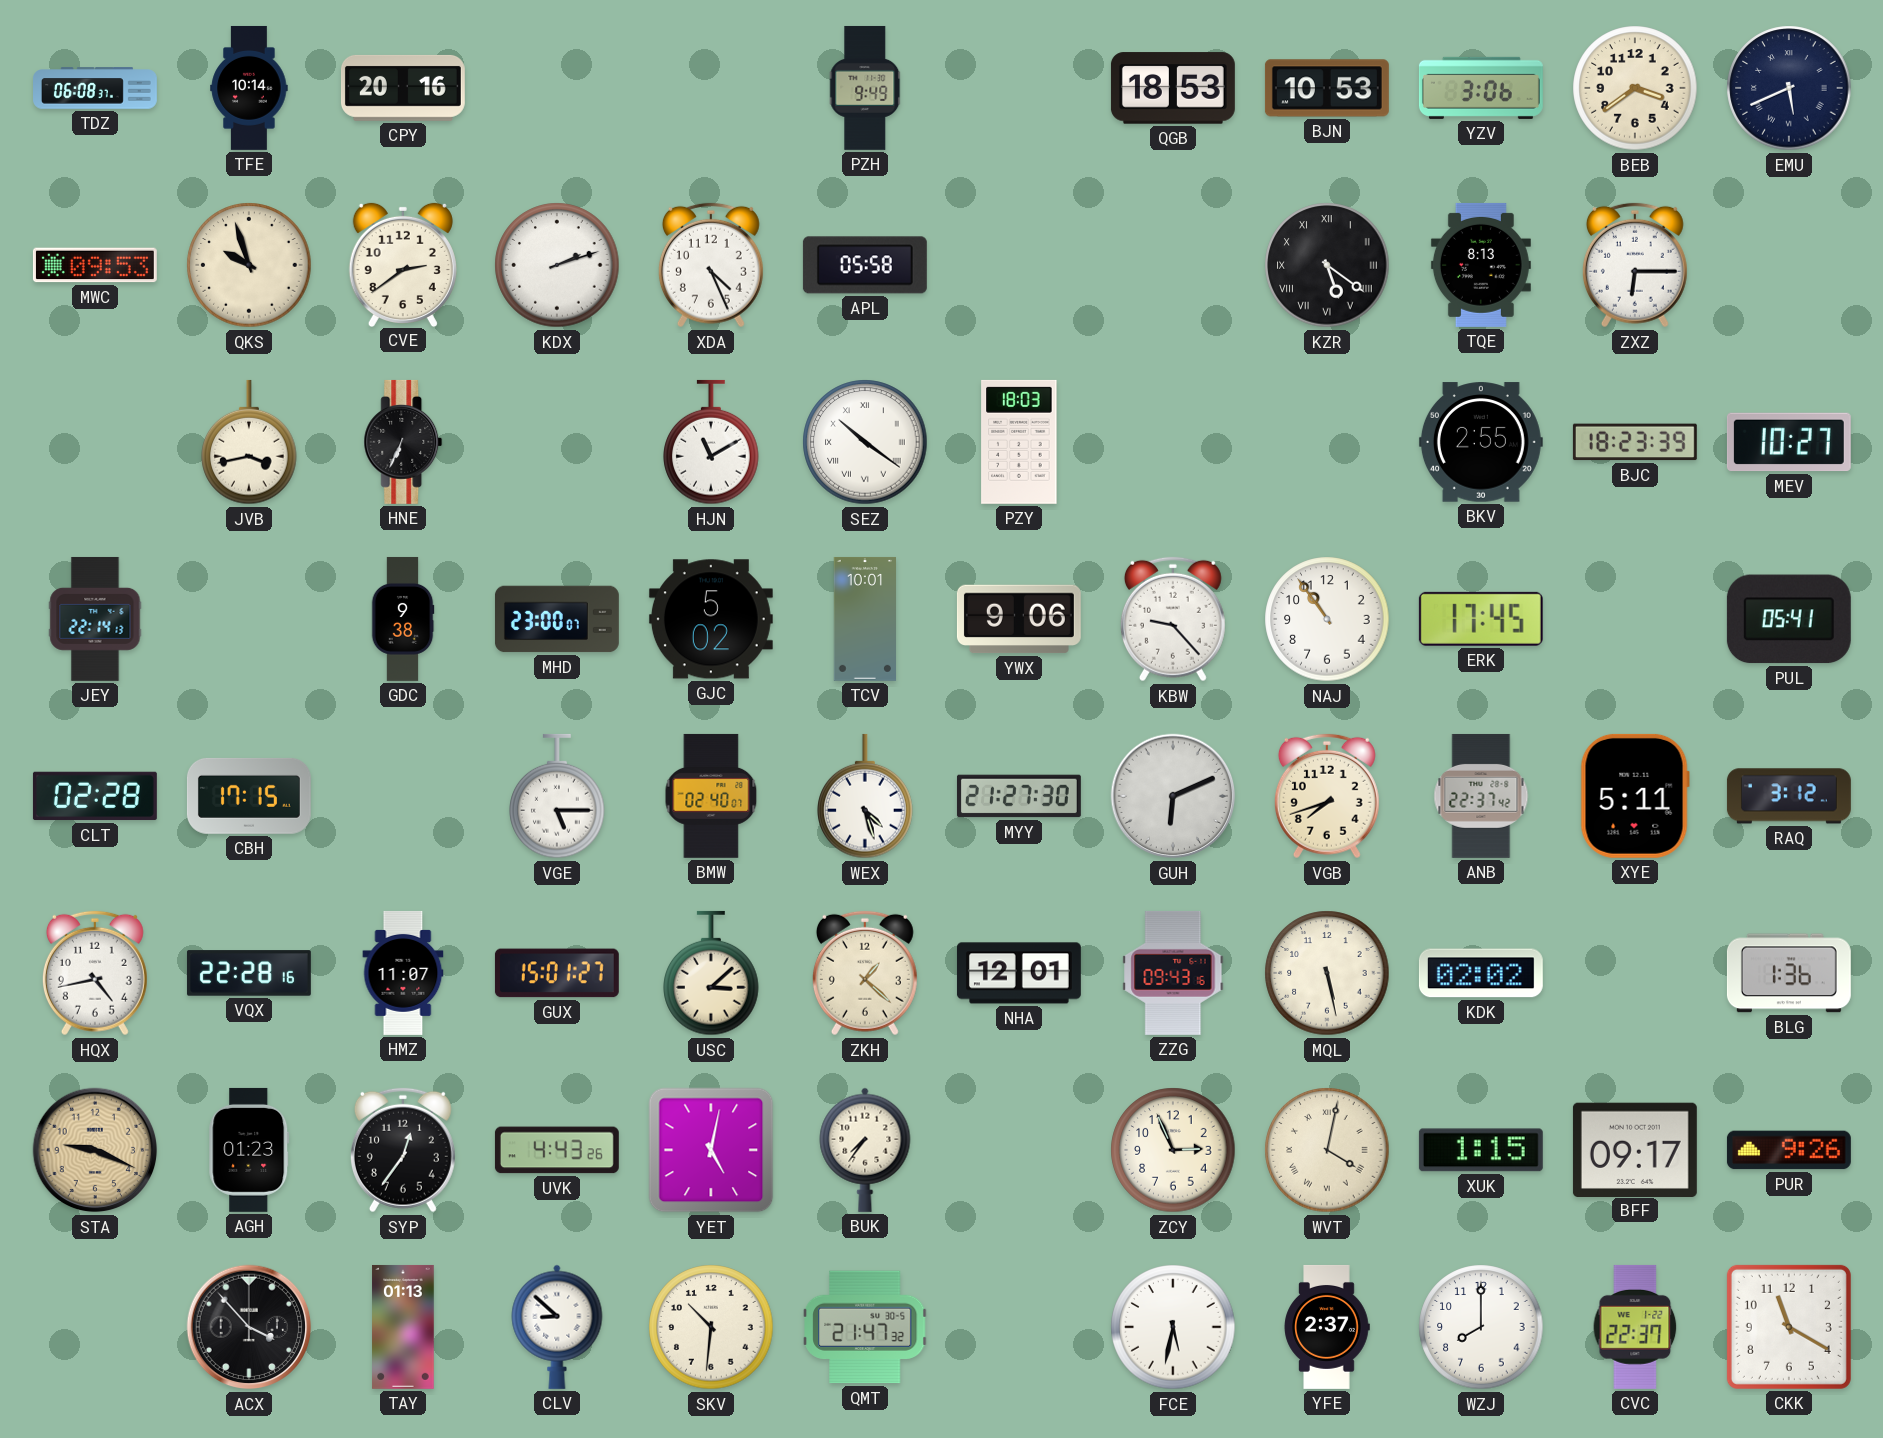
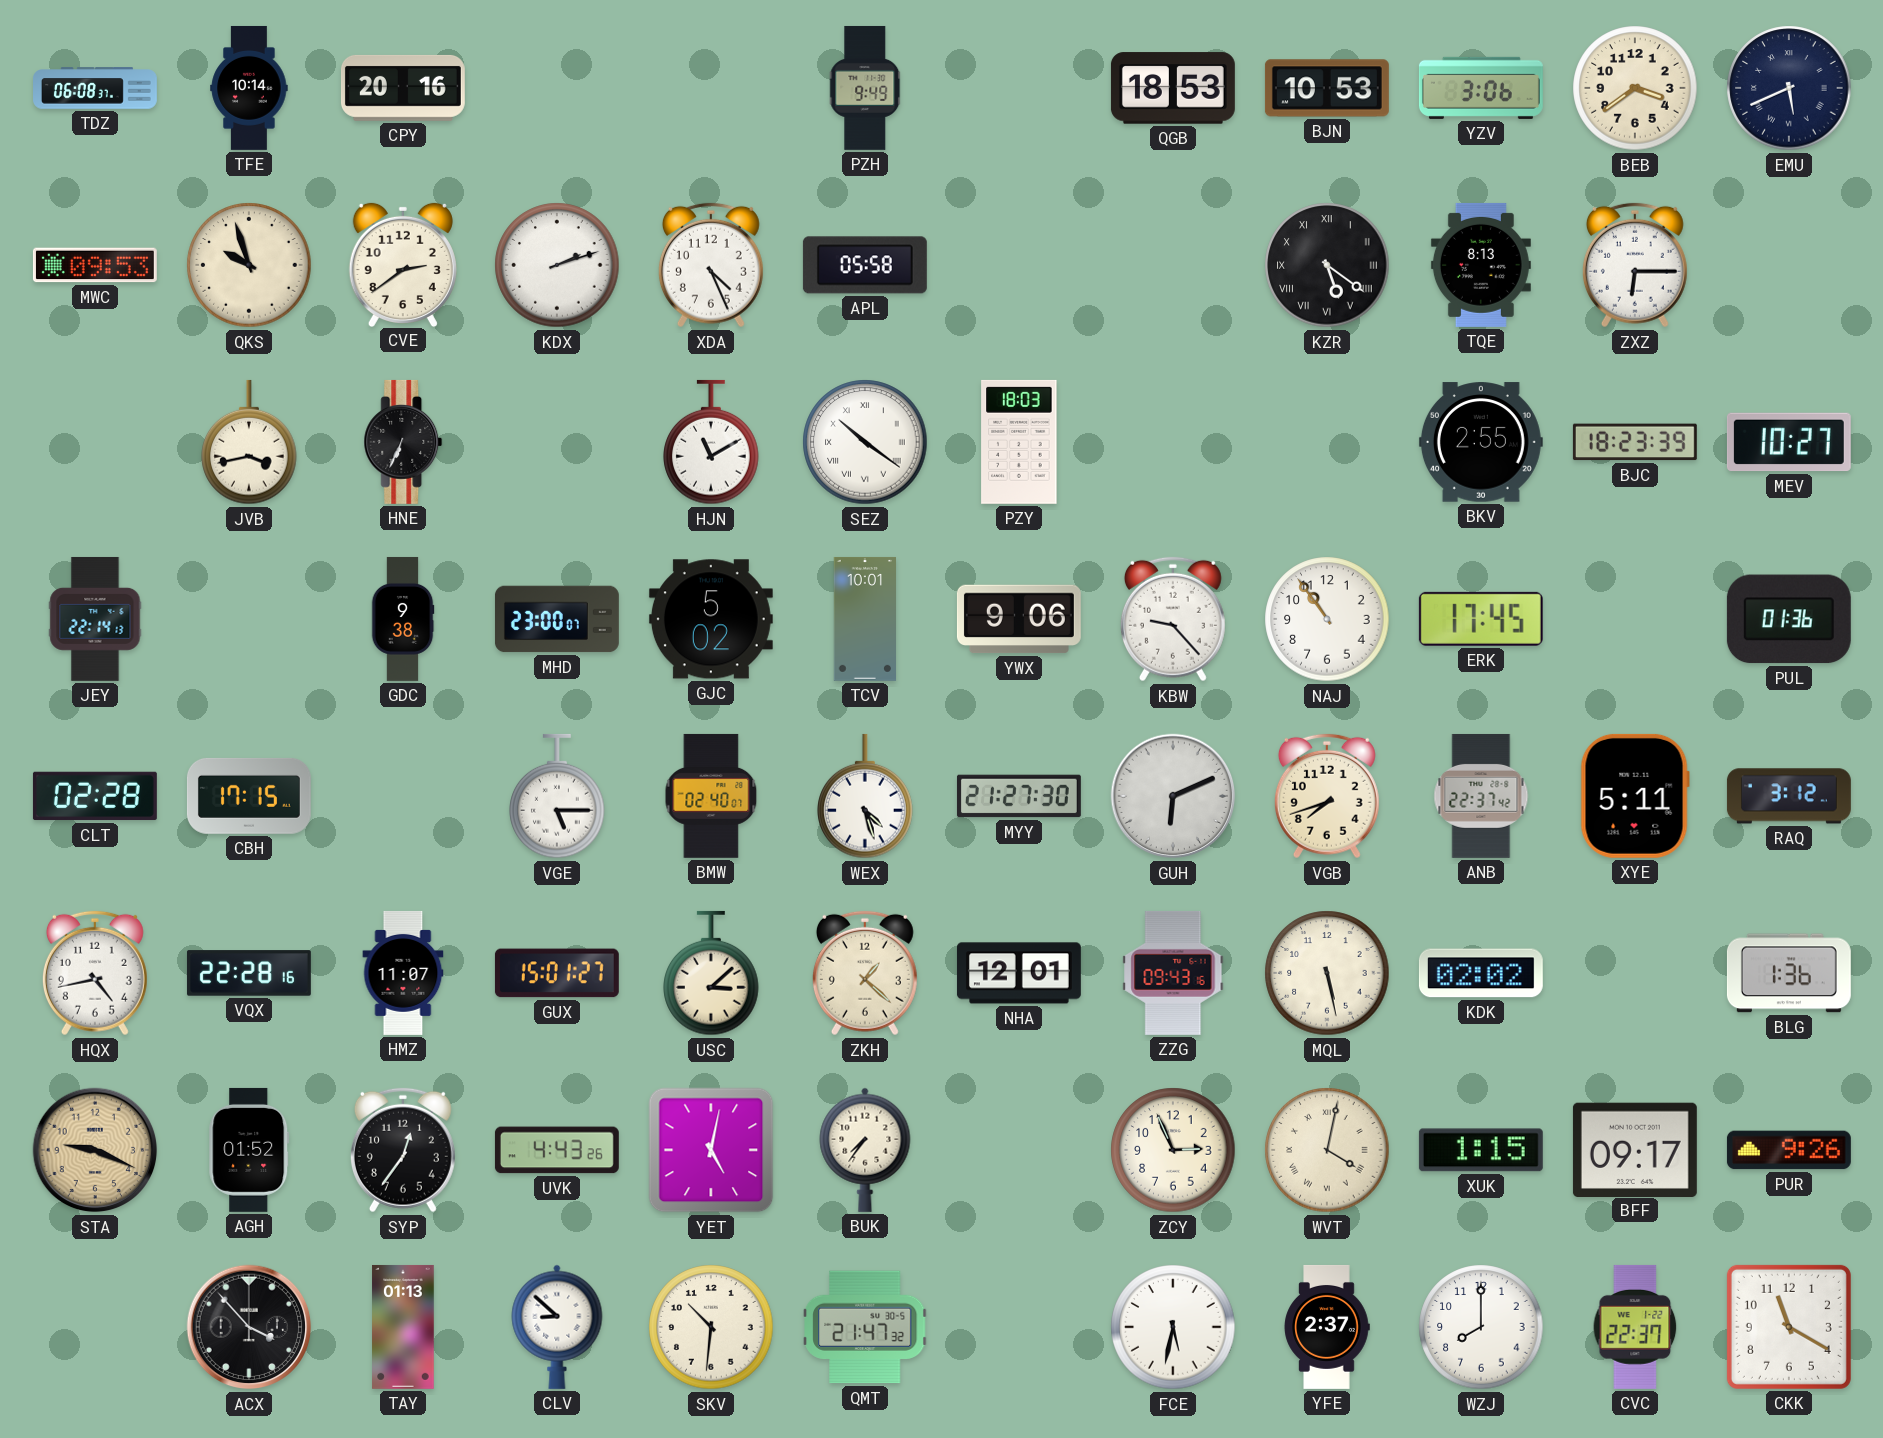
PUL: 05:41 -> 01:36
AGH: 01:23 -> 01:52
